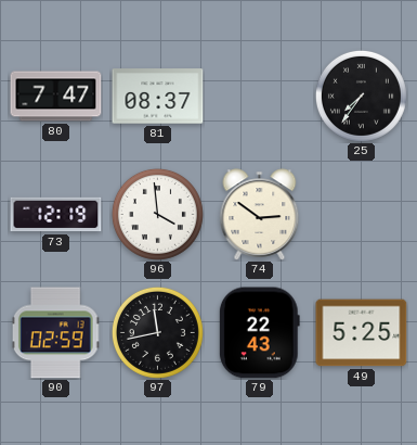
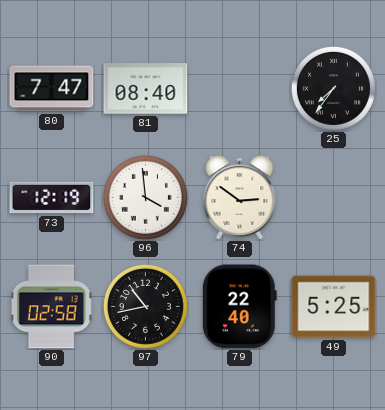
81: 08:37 -> 08:40
90: 02:59 -> 02:58
97: 11:43 -> 10:43
79: 22:43 -> 22:40
